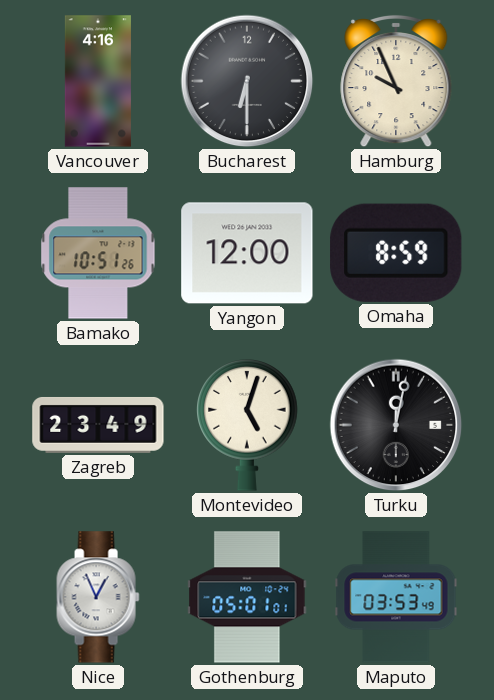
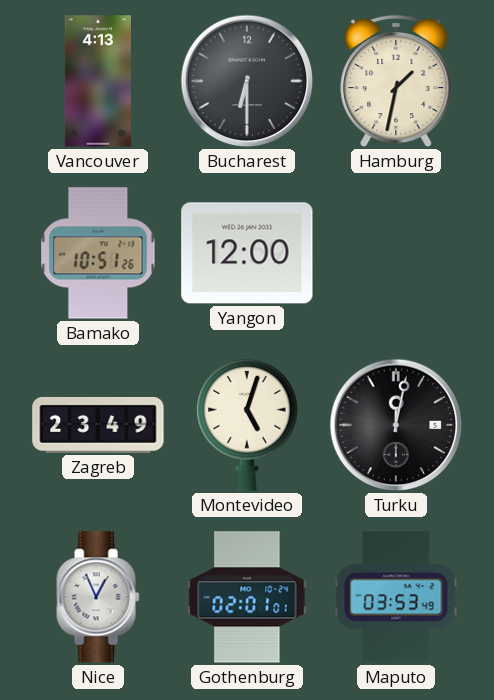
Vancouver: 4:16 -> 4:13
Hamburg: 9:56 -> 1:32
Omaha: 8:59 -> none
Gothenburg: 05:01 -> 02:01
